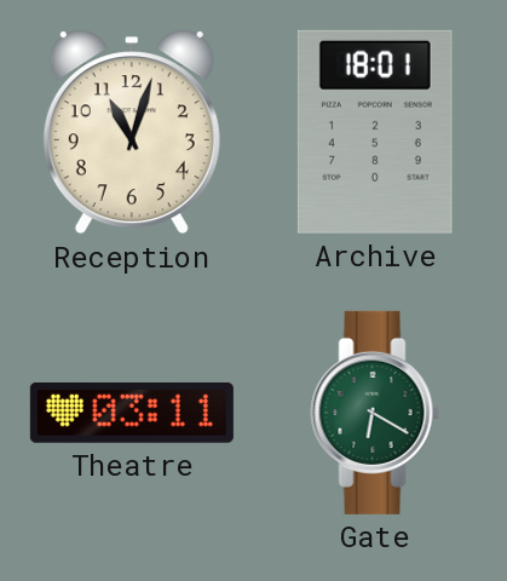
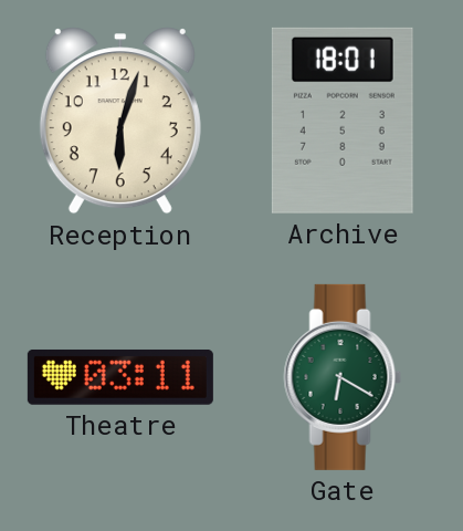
Reception: 11:03 -> 6:03
